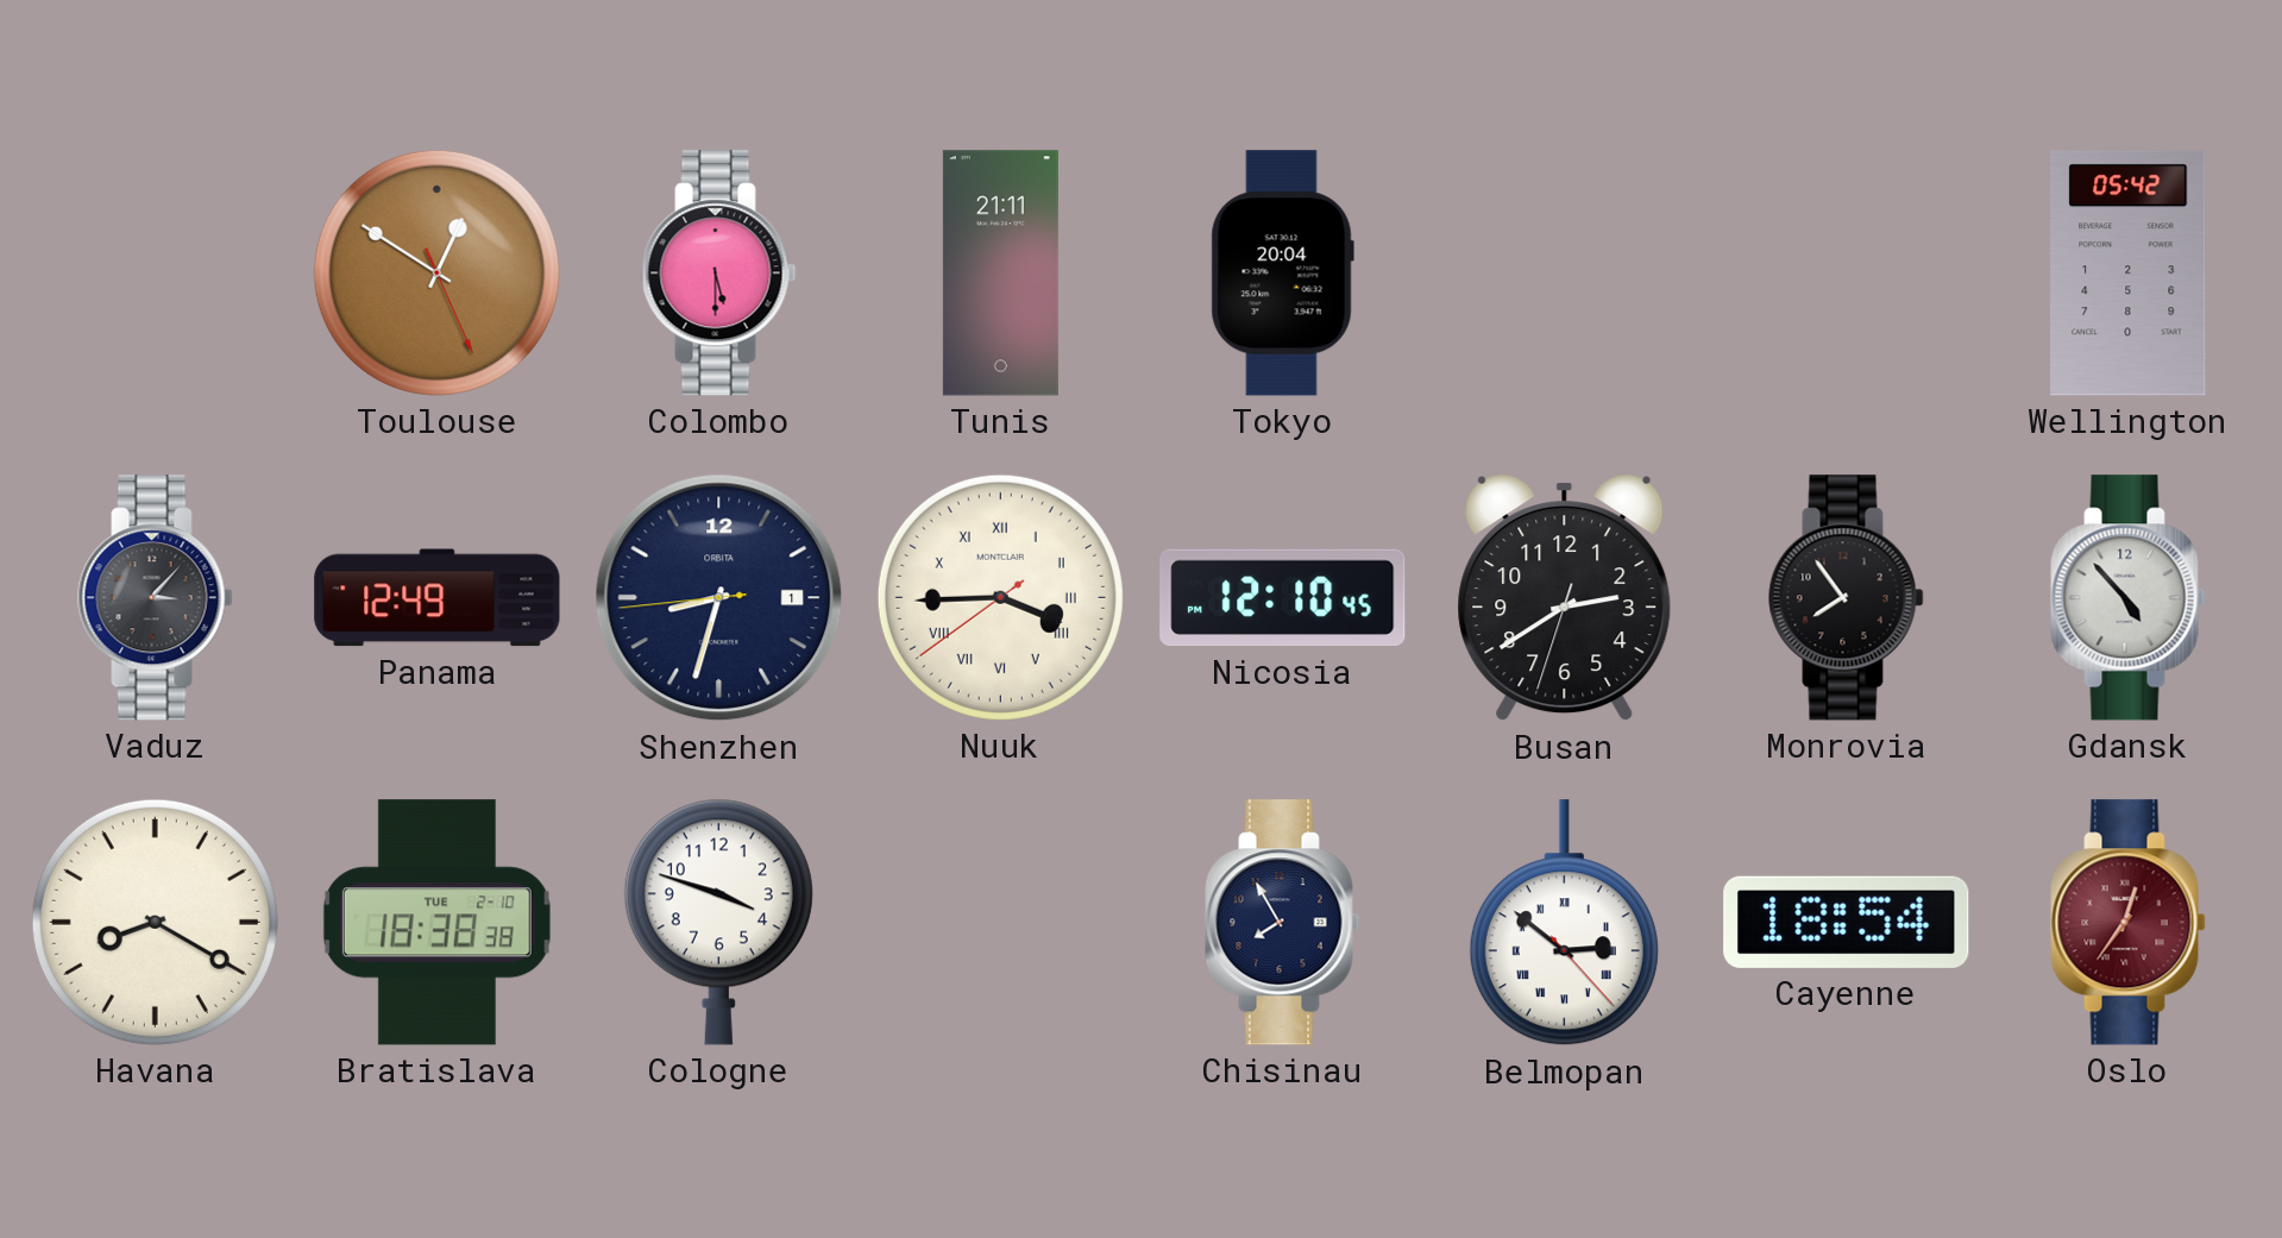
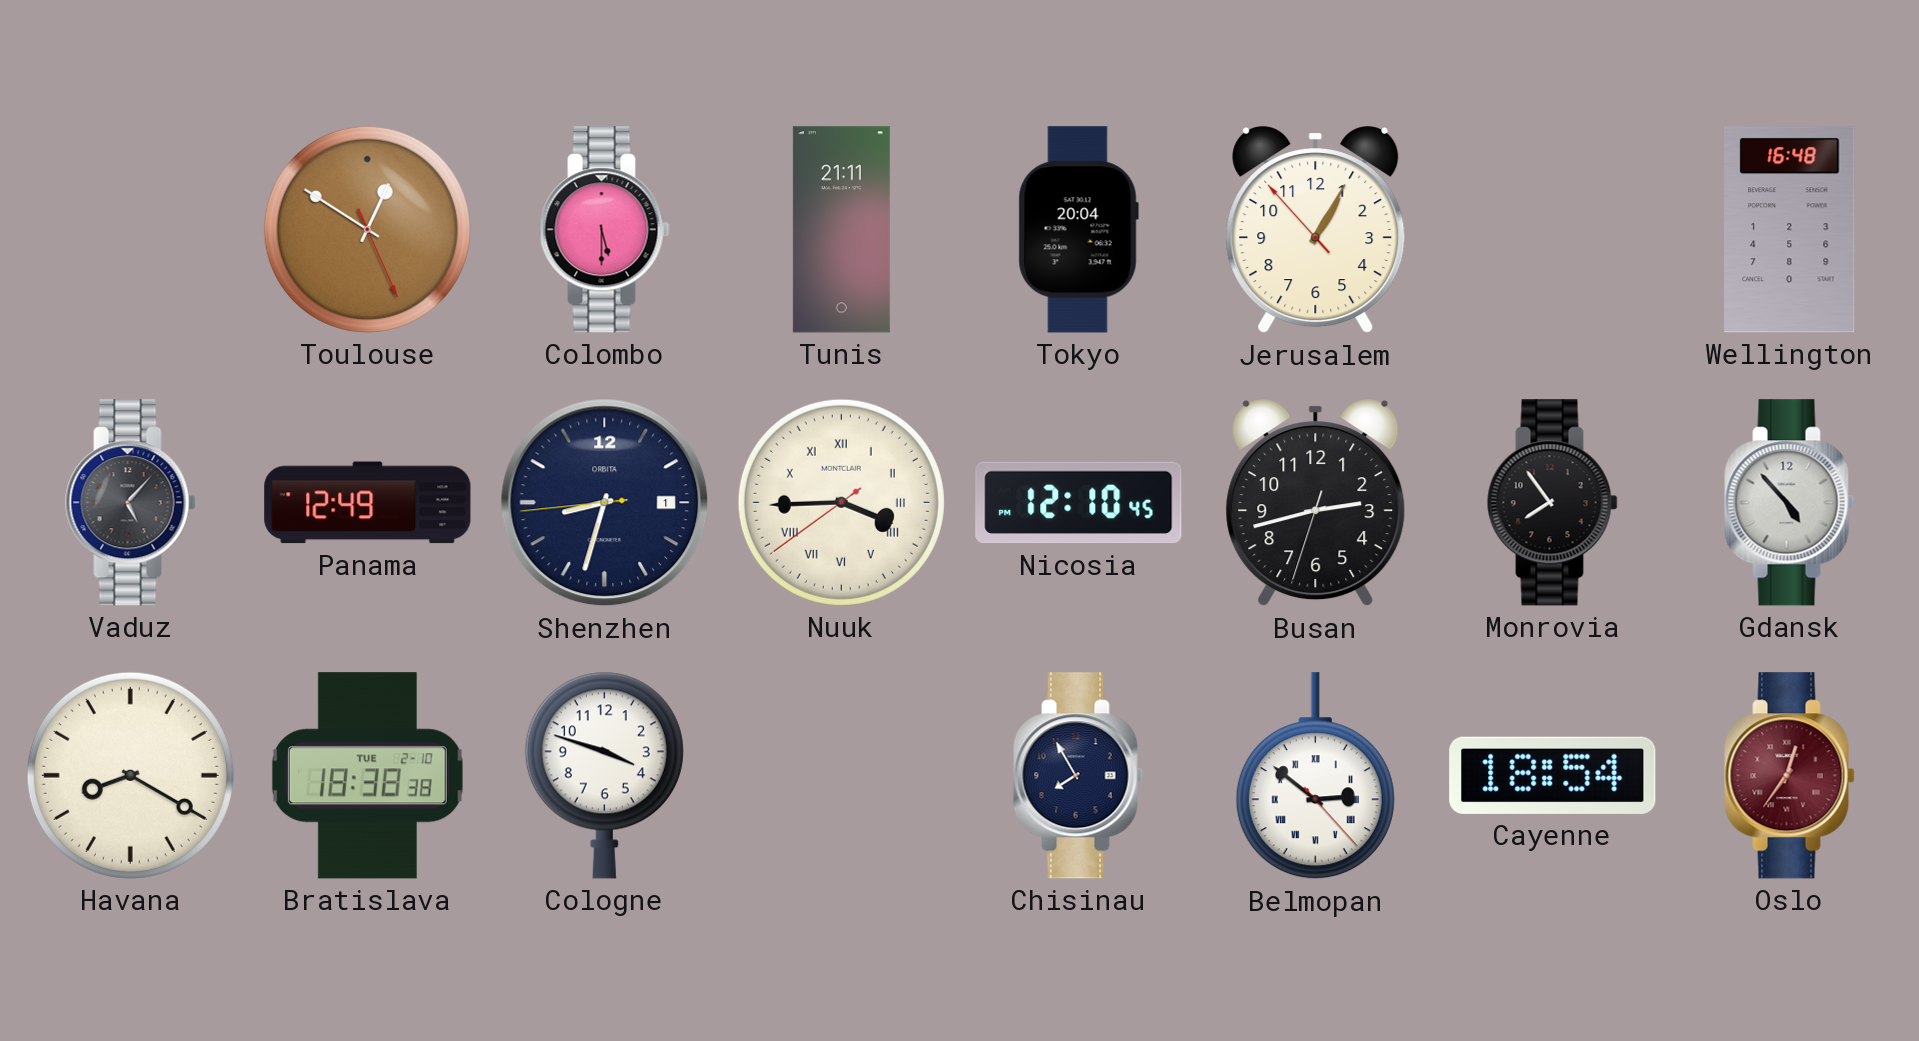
Jerusalem: none -> 1:04
Wellington: 05:42 -> 16:48
Vaduz: 3:07 -> 5:07
Busan: 2:39 -> 2:42
